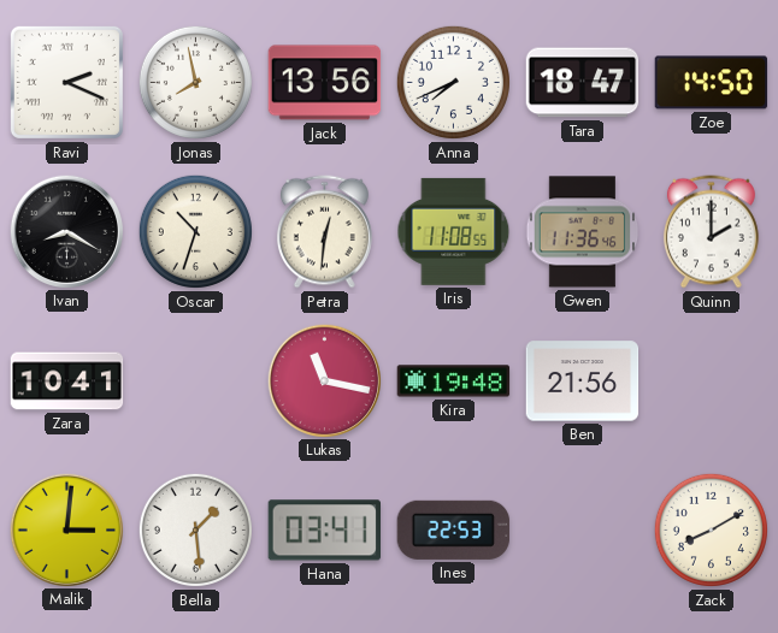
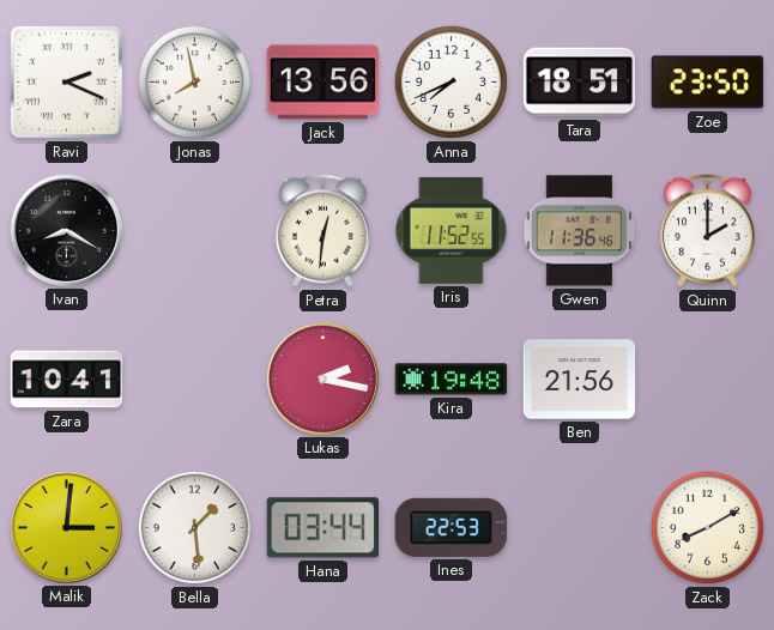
Tara: 18:47 -> 18:51
Zoe: 14:50 -> 23:50
Oscar: 10:33 -> none
Iris: 11:08 -> 11:52
Lukas: 11:17 -> 2:17
Hana: 03:41 -> 03:44
